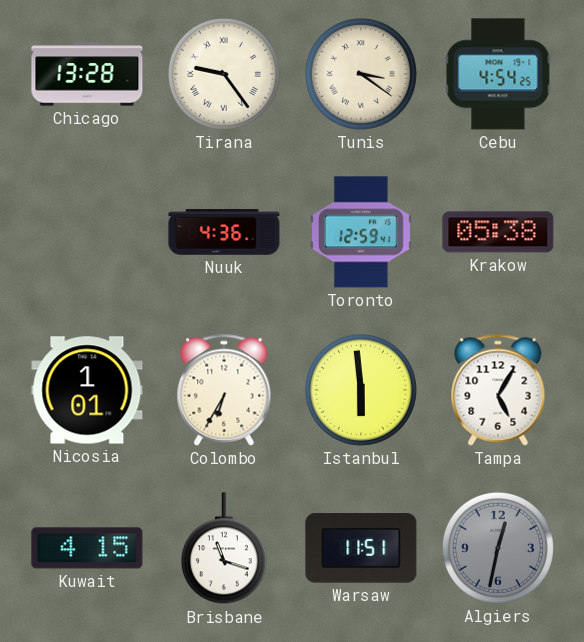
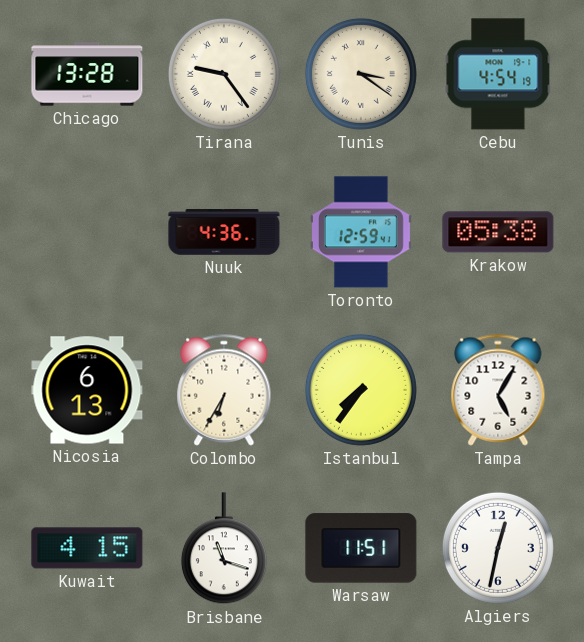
Cebu: 4:54:25 -> 4:54:19
Nicosia: 1:01 -> 6:13
Istanbul: 5:59 -> 7:36
Algiers dial: grey -> white
